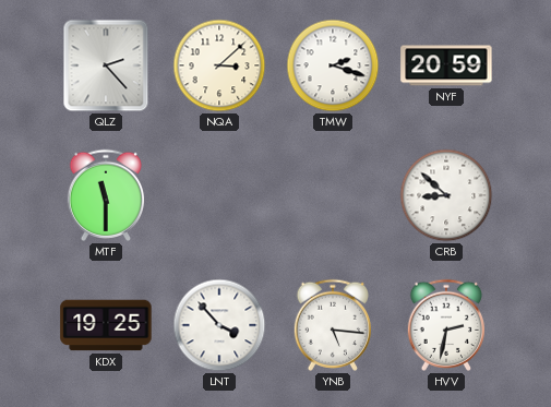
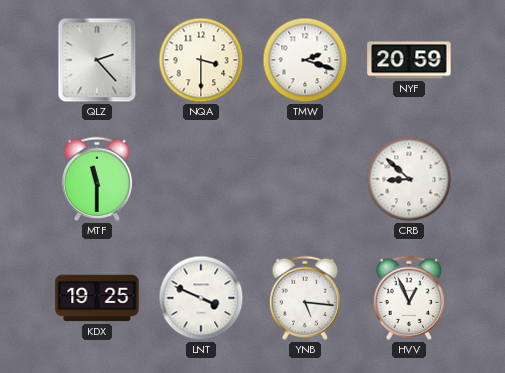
NQA: 3:08 -> 3:30
LNT: 3:53 -> 3:49
HVV: 2:32 -> 12:56
